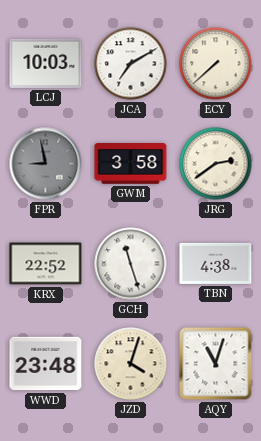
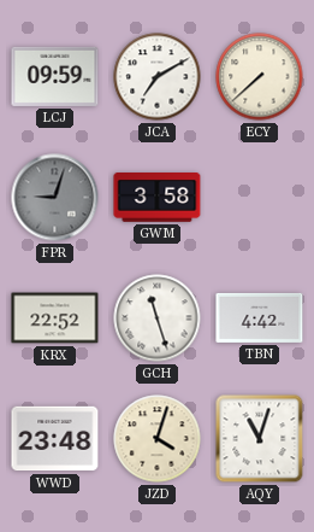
LCJ: 10:03 -> 09:59
FPR: 8:58 -> 9:03
JRG: 2:39 -> none
TBN: 4:38 -> 4:42
